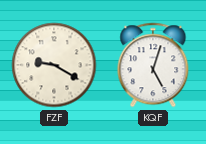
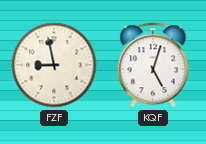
FZF: 9:20 -> 8:58
